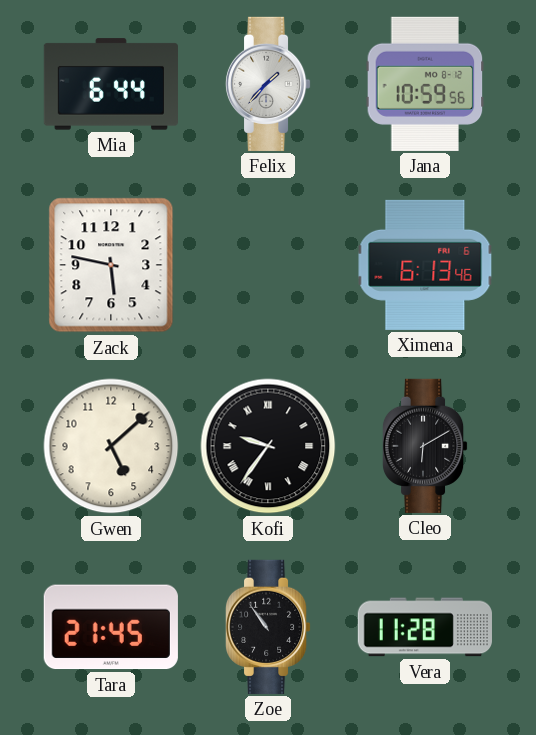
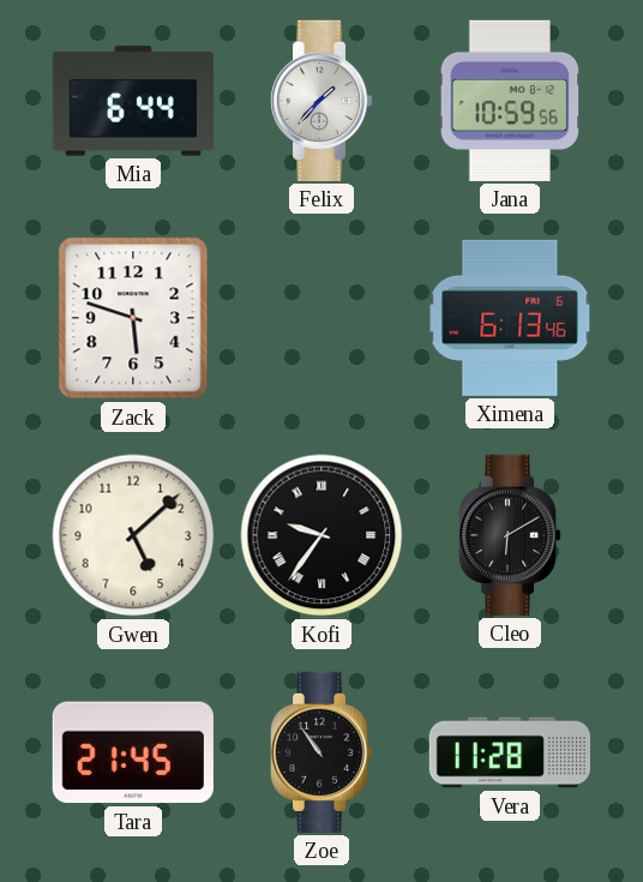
Zack: 5:47 -> 5:48
